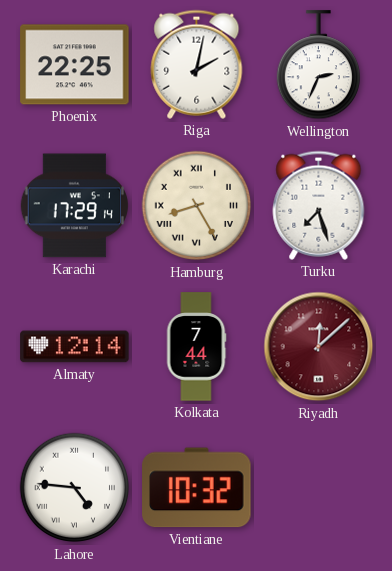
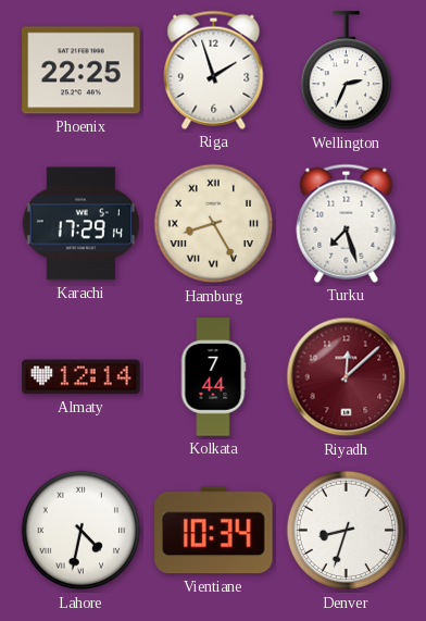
Riga: 2:02 -> 1:57
Lahore: 4:46 -> 4:32
Vientiane: 10:32 -> 10:34
Denver: none -> 8:33
